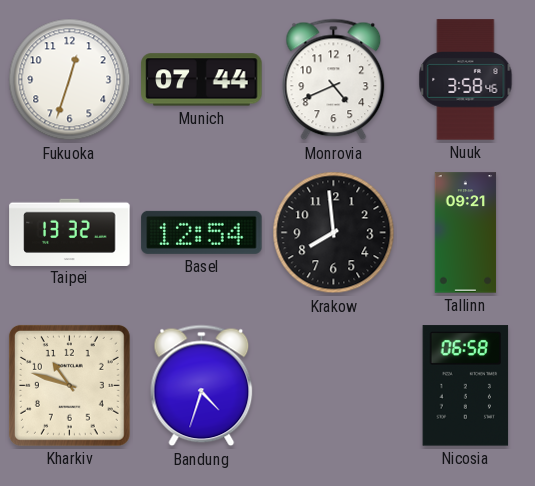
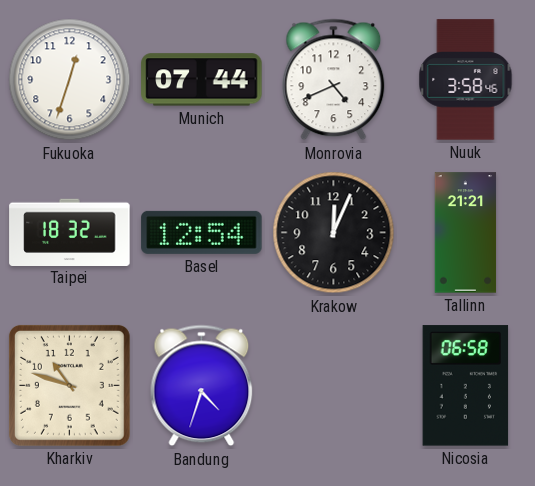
Taipei: 13:32 -> 18:32
Krakow: 7:59 -> 12:04
Tallinn: 09:21 -> 21:21
